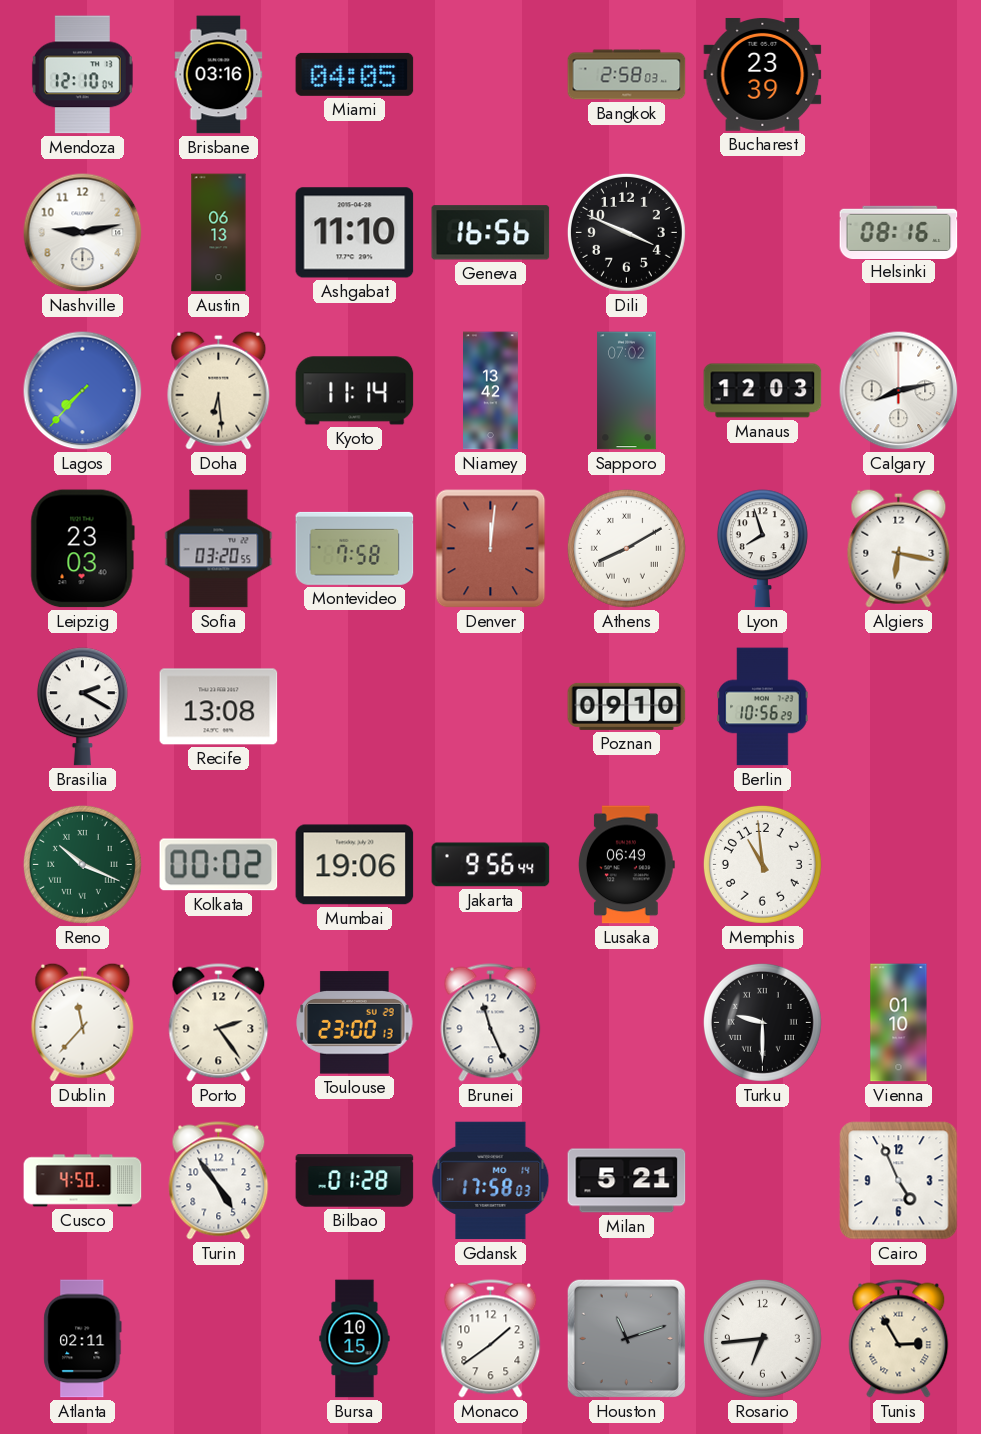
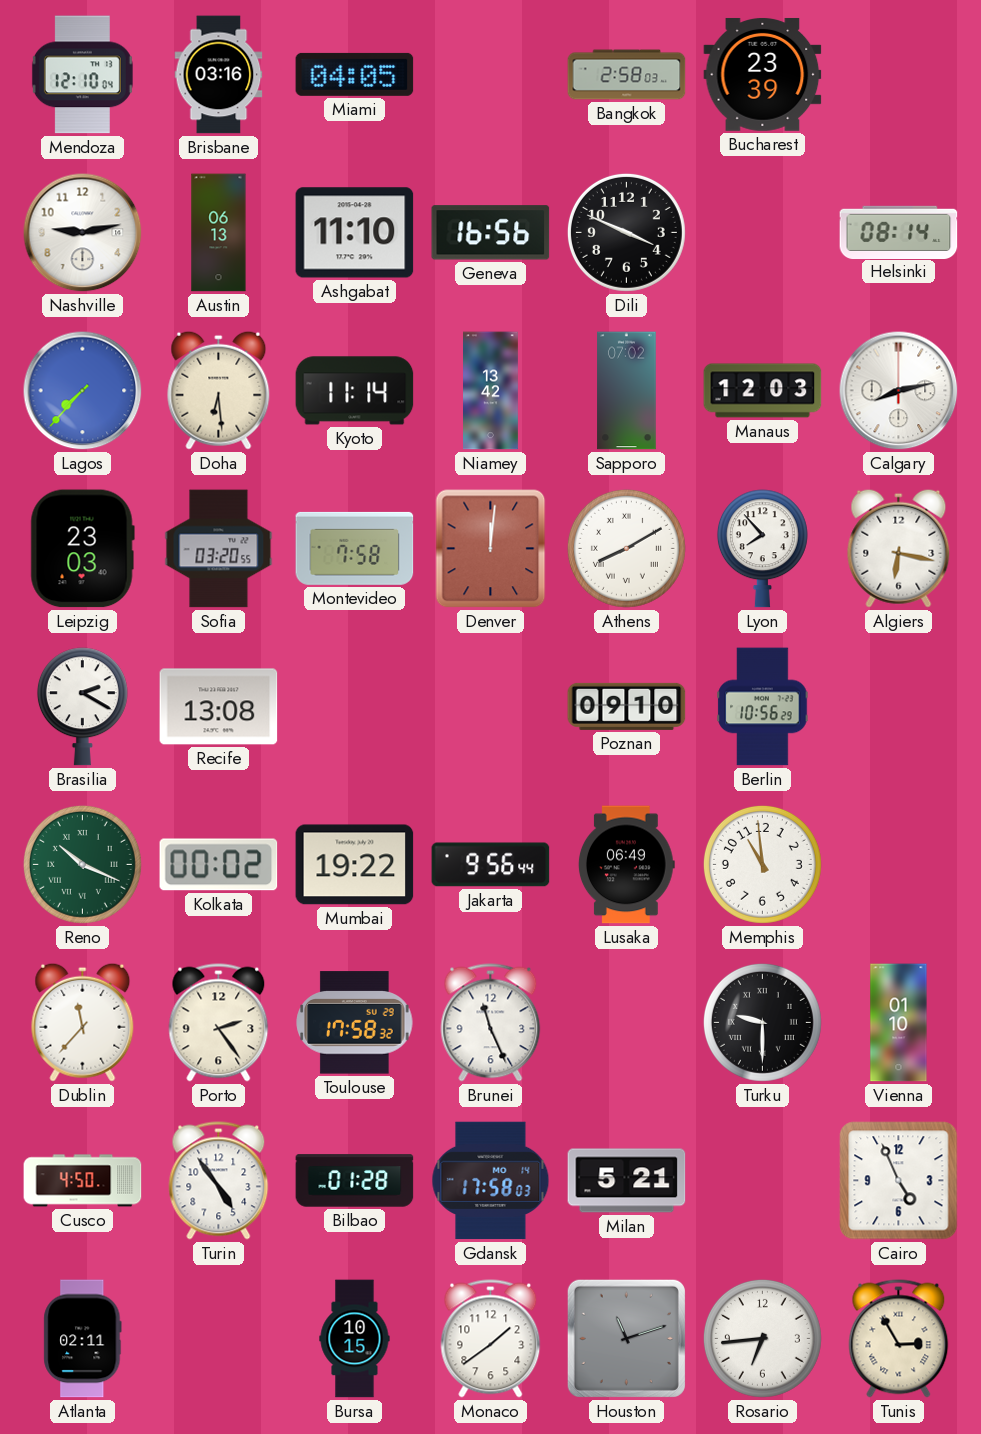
Helsinki: 08:16 -> 08:14
Lyon: 7:57 -> 7:53
Mumbai: 19:06 -> 19:22
Toulouse: 23:00 -> 17:58
